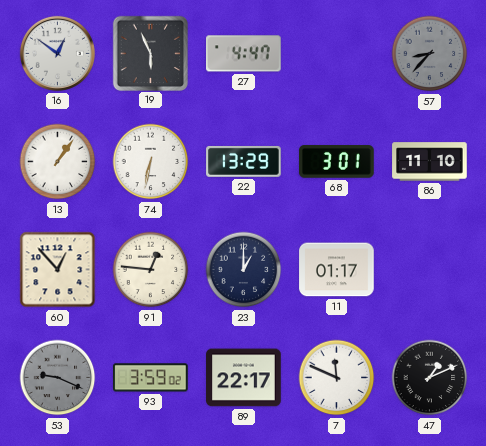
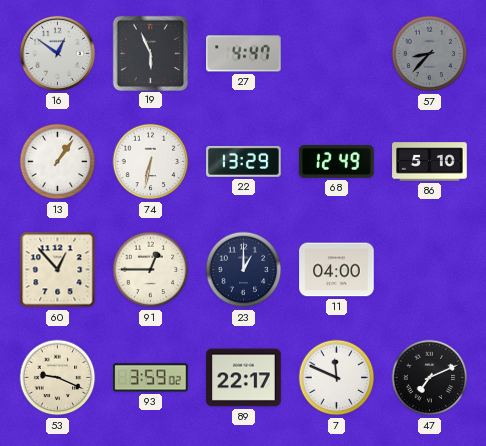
68: 3:01 -> 12:49
86: 11:10 -> 5:10
91: 12:46 -> 12:45
11: 01:17 -> 04:00
53 dial: grey -> cream
47: 1:11 -> 7:11
